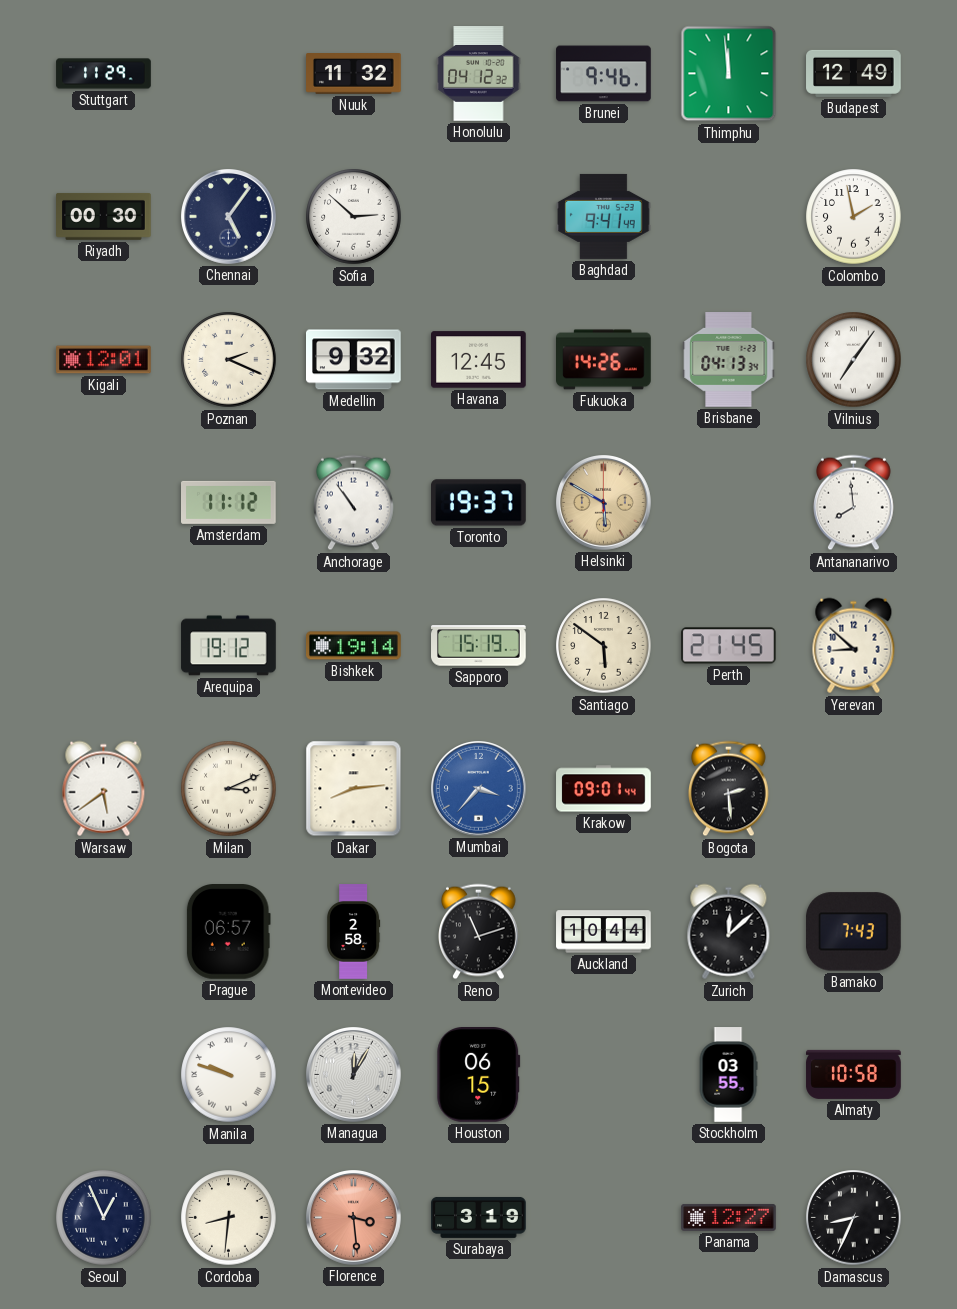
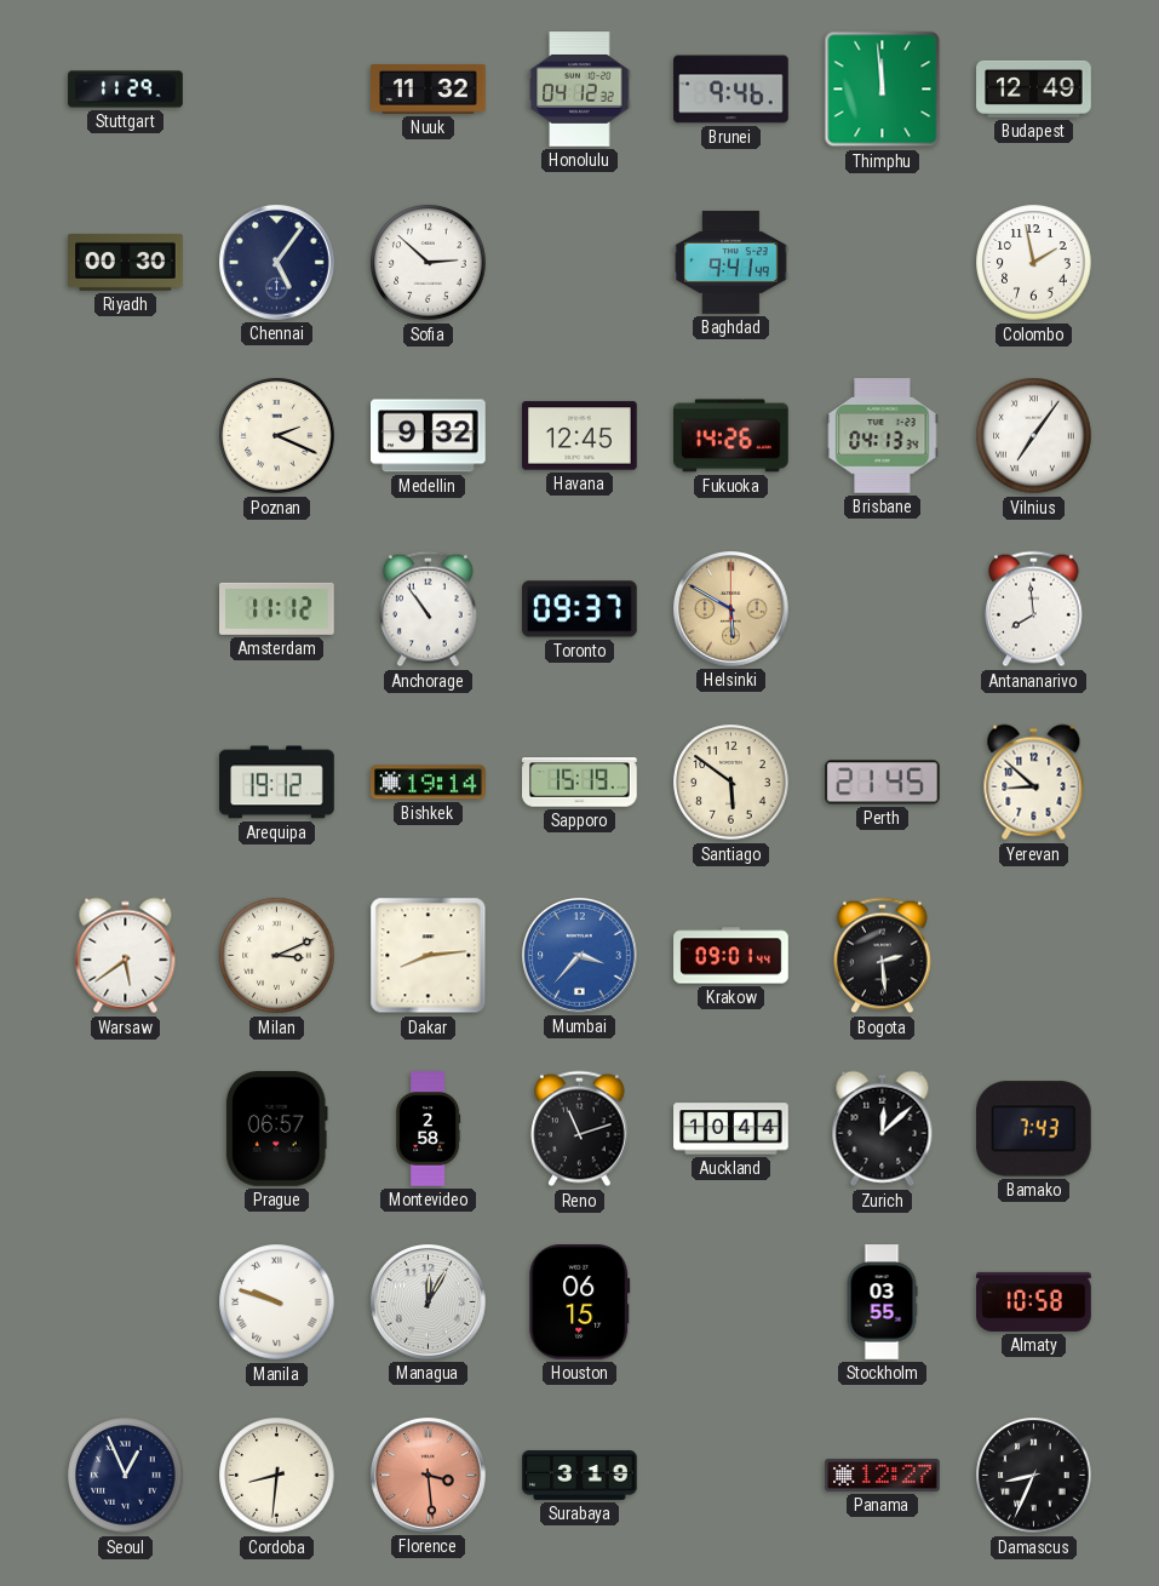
Kigali: 12:01 -> none
Toronto: 19:37 -> 09:37
